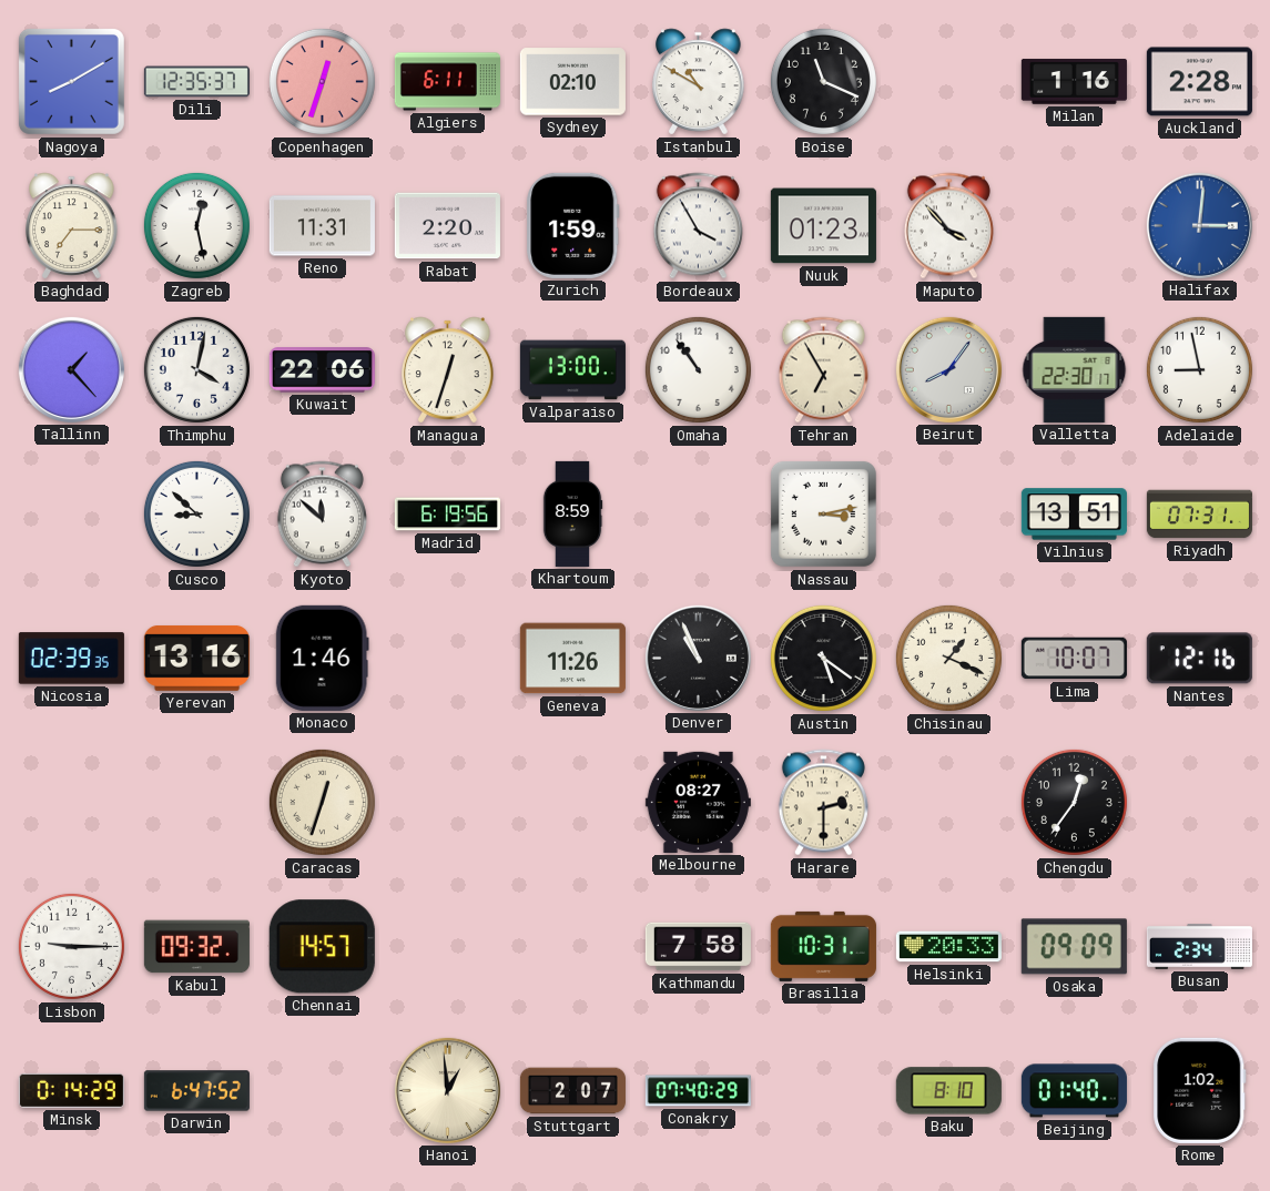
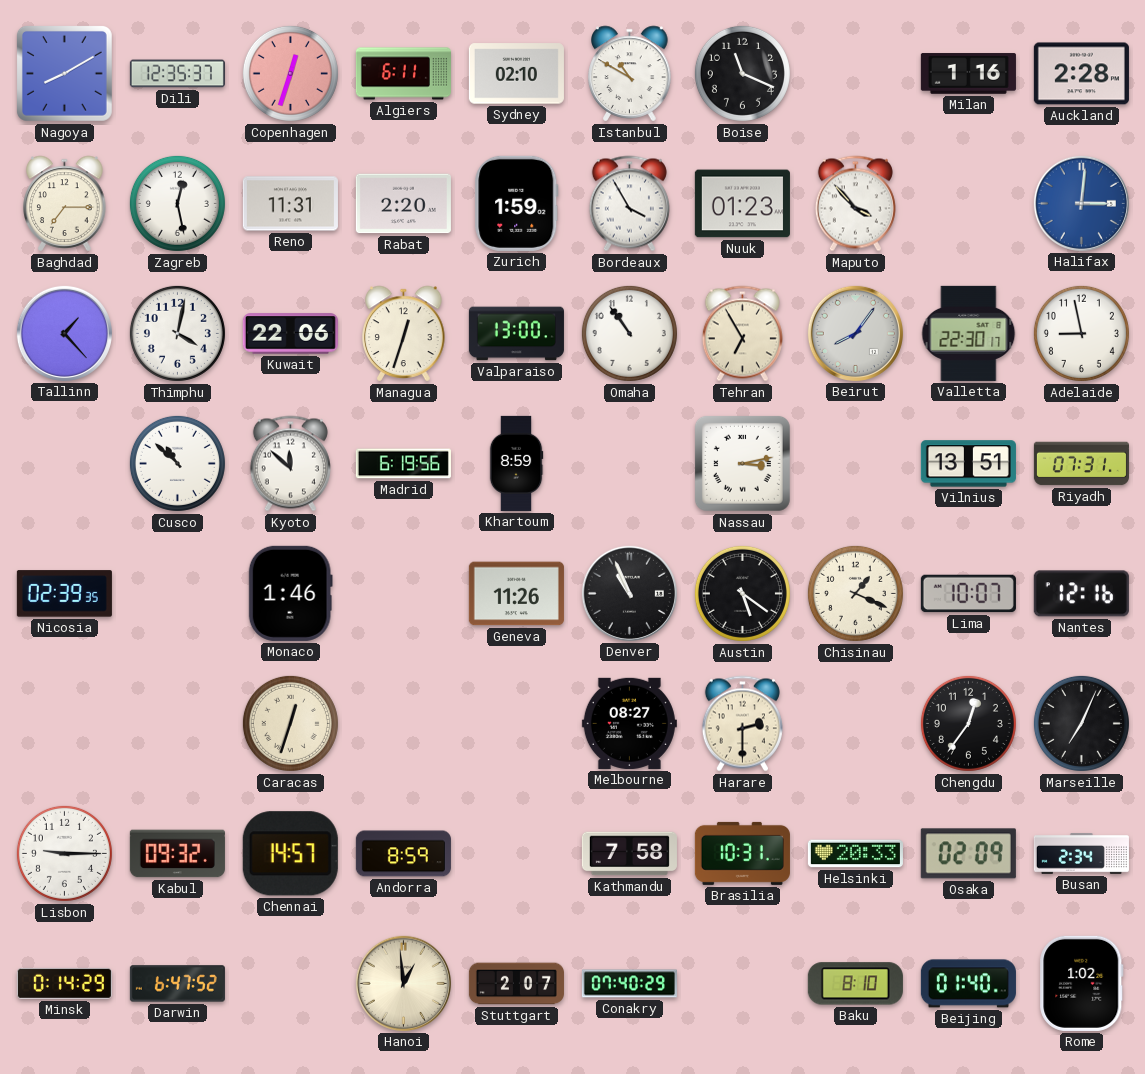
Cusco: 8:52 -> 10:52
Yerevan: 13:16 -> none
Marseille: none -> 7:04
Andorra: none -> 8:59
Osaka: 09:09 -> 02:09
